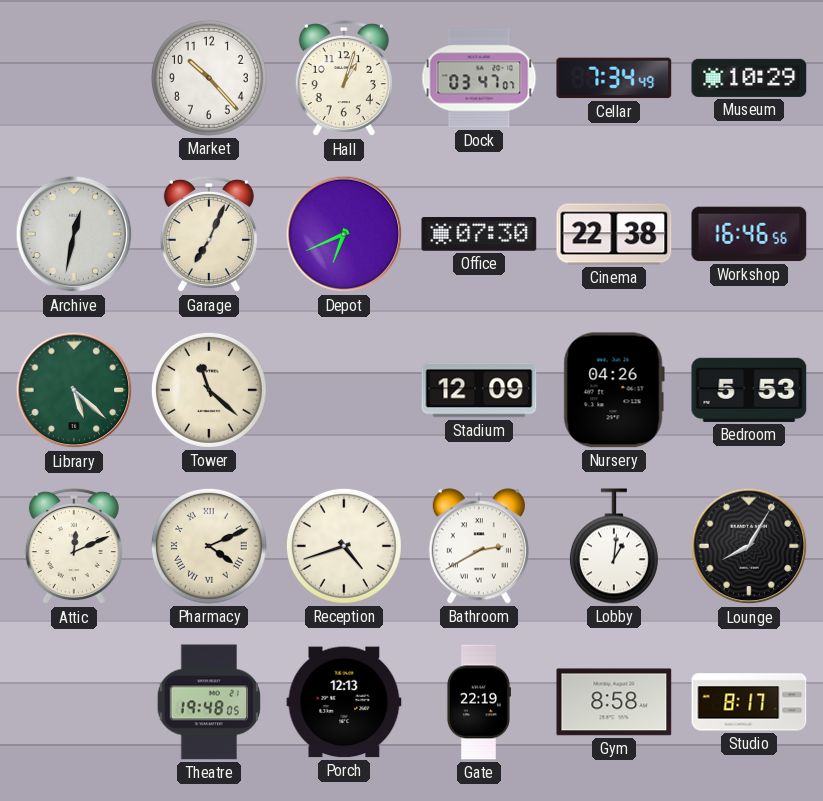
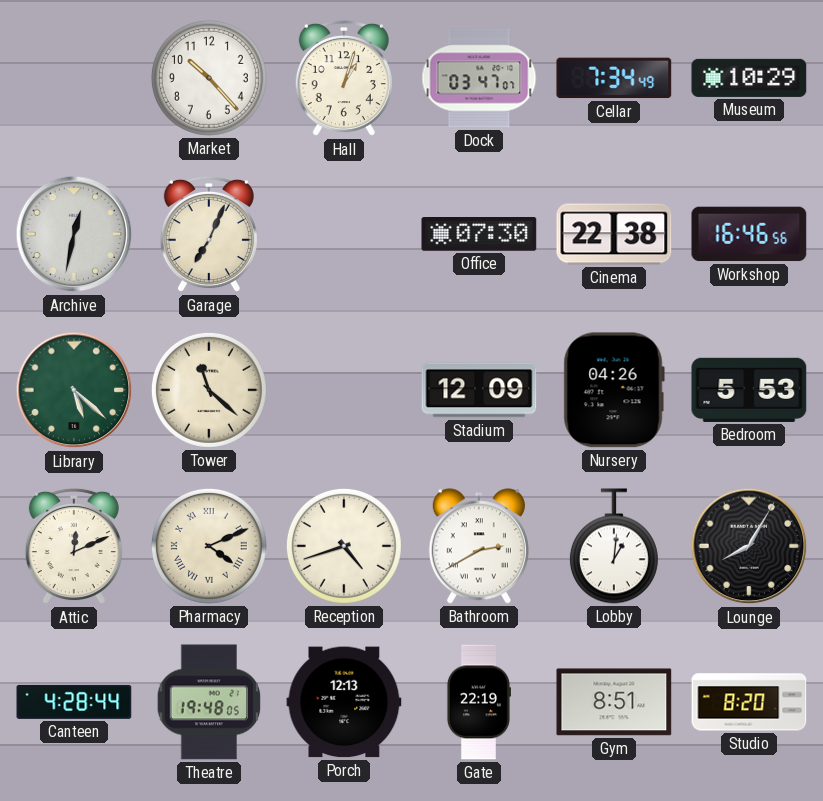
Depot: 6:41 -> none
Canteen: none -> 4:28
Gym: 8:58 -> 8:51
Studio: 8:17 -> 8:20
